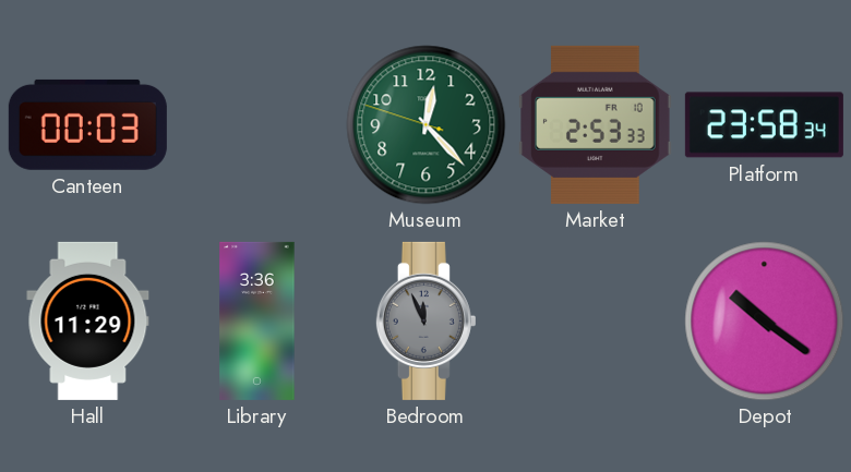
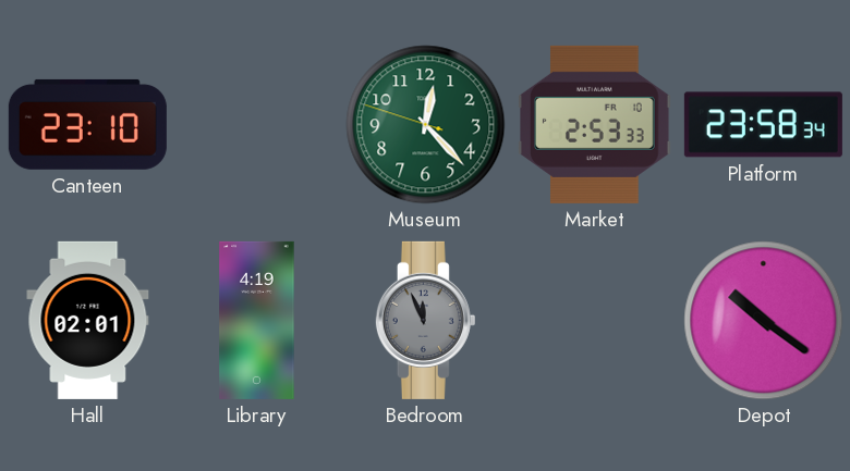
Canteen: 00:03 -> 23:10
Hall: 11:29 -> 02:01
Library: 3:36 -> 4:19
